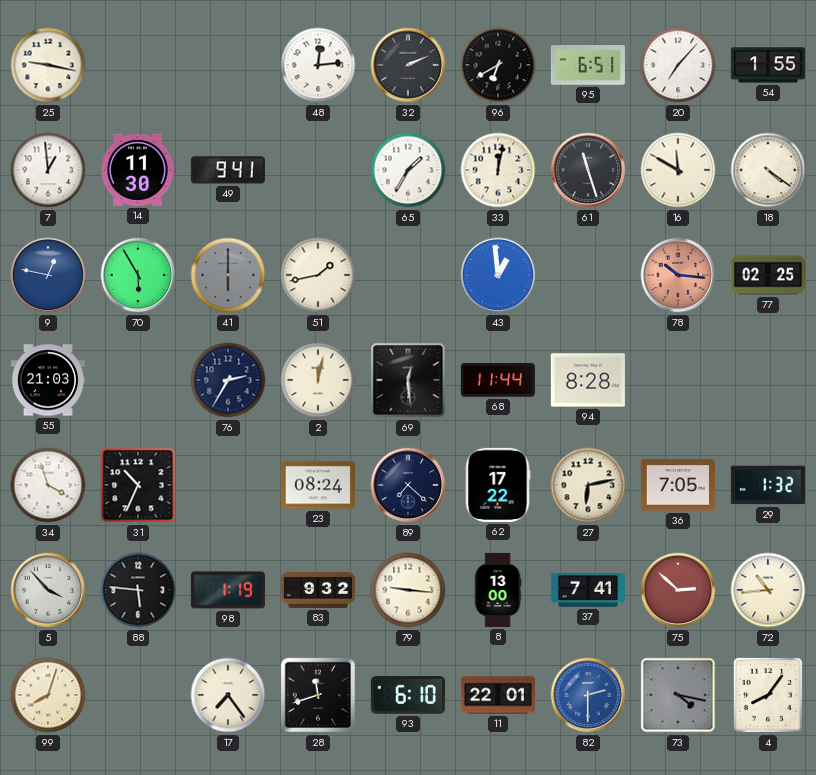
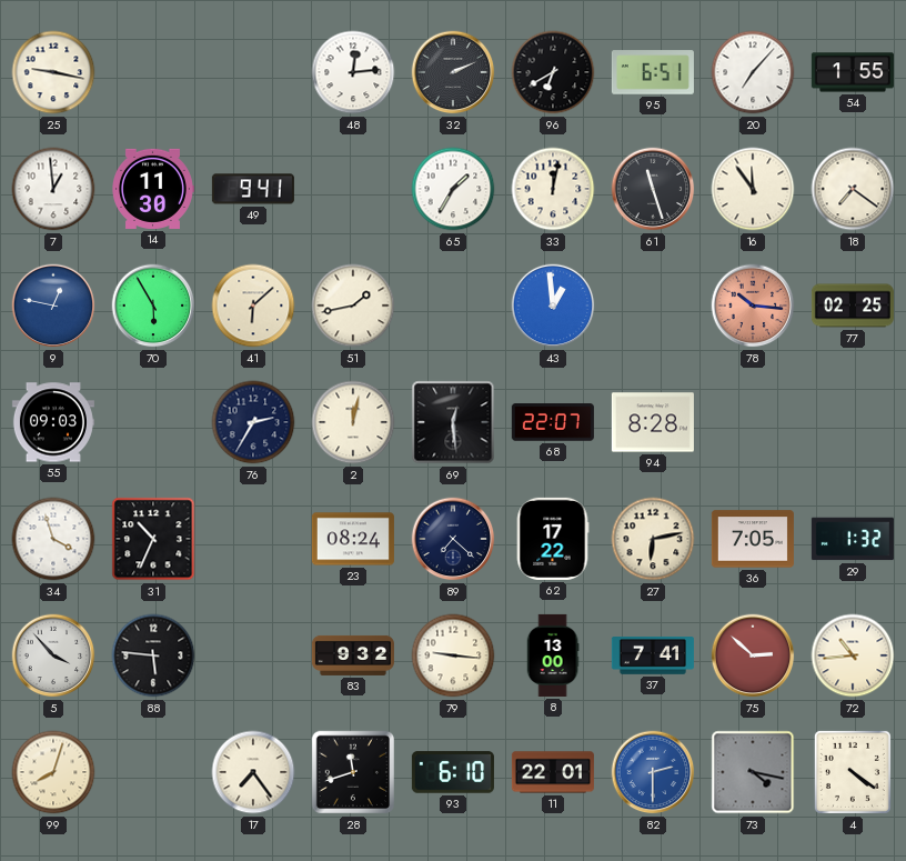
16: 11:50 -> 11:54
18: 4:21 -> 7:21
41: 6:00 -> 6:08
41 dial: grey -> cream
55: 21:03 -> 09:03
68: 11:44 -> 22:07
98: 1:19 -> none
4: 8:06 -> 4:21
